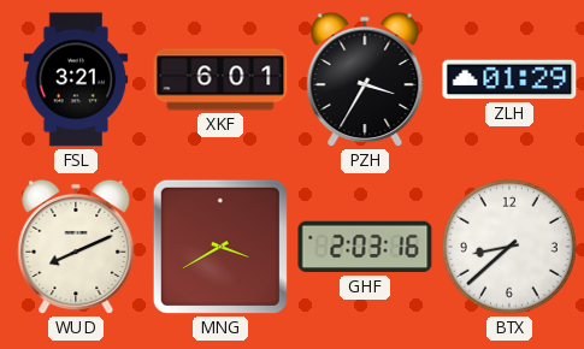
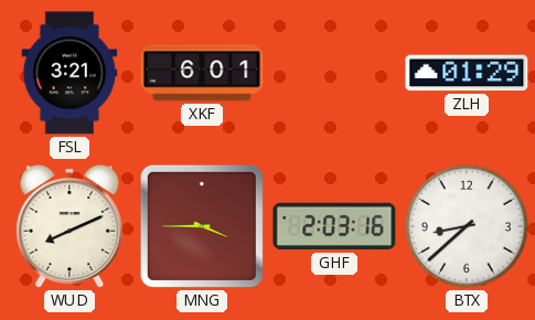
PZH: 3:35 -> none
MNG: 3:40 -> 3:45
